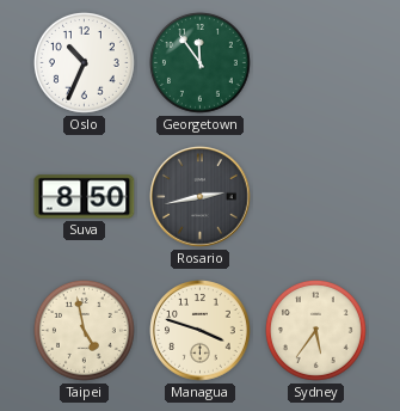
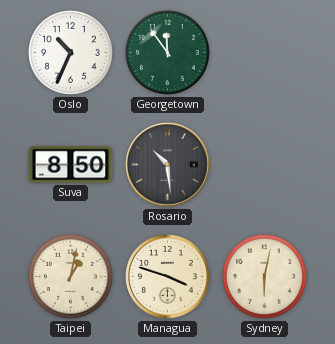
Rosario: 2:43 -> 10:29
Taipei: 4:58 -> 1:02
Sydney: 5:36 -> 6:02
